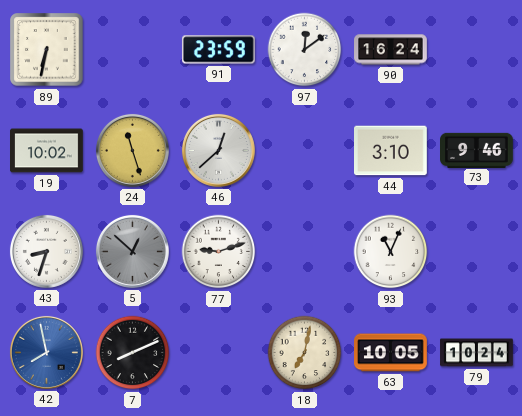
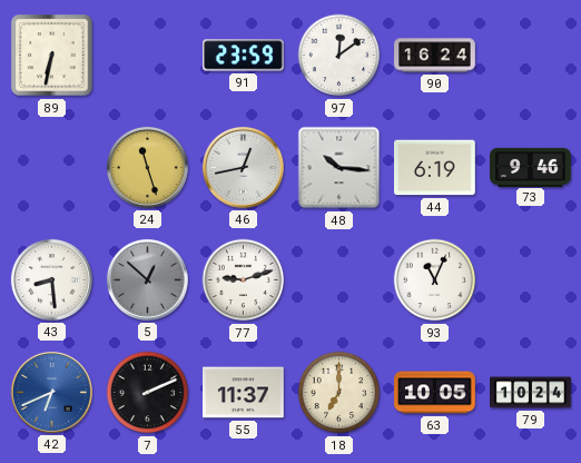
19: 10:02 -> none
46: 12:38 -> 12:43
48: none -> 10:16
44: 3:10 -> 6:19
43: 8:33 -> 8:29
42: 7:58 -> 6:41
7: 8:11 -> 2:11
55: none -> 11:37
18: 7:02 -> 7:00
